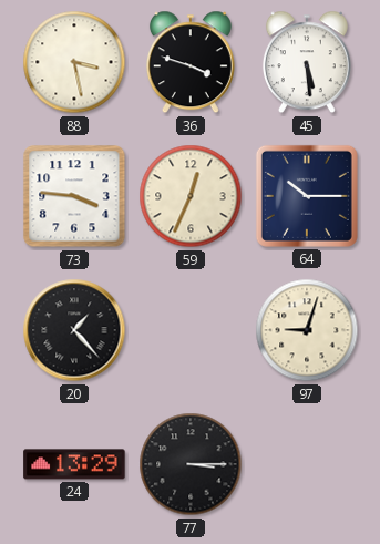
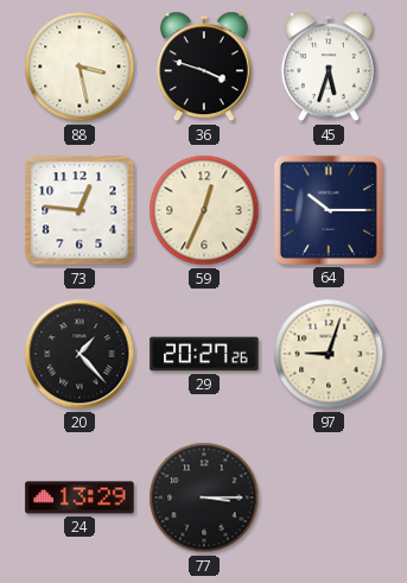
45: 5:29 -> 5:33
73: 3:46 -> 12:46
29: none -> 20:27
